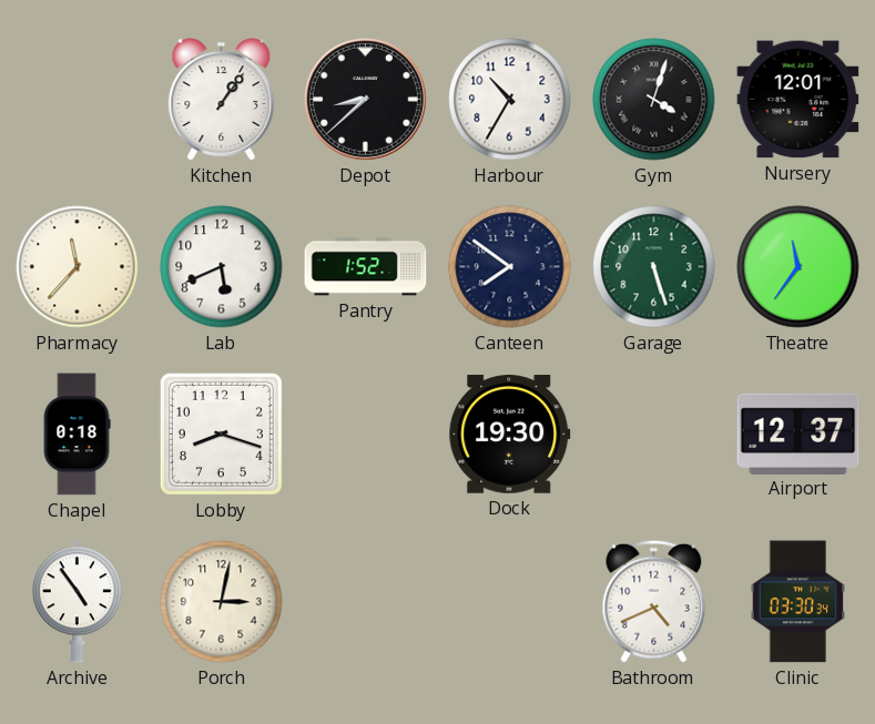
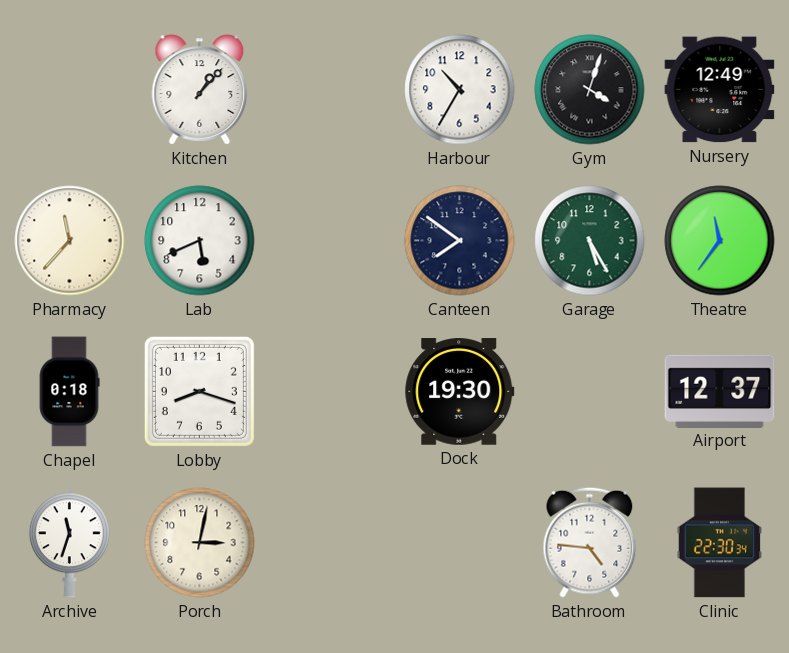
Kitchen: 1:06 -> 1:07
Depot: 8:38 -> none
Nursery: 12:01 -> 12:49
Pantry: 1:52 -> none
Garage: 5:27 -> 5:25
Archive: 4:54 -> 11:33
Bathroom: 4:41 -> 4:46
Clinic: 03:30 -> 22:30
